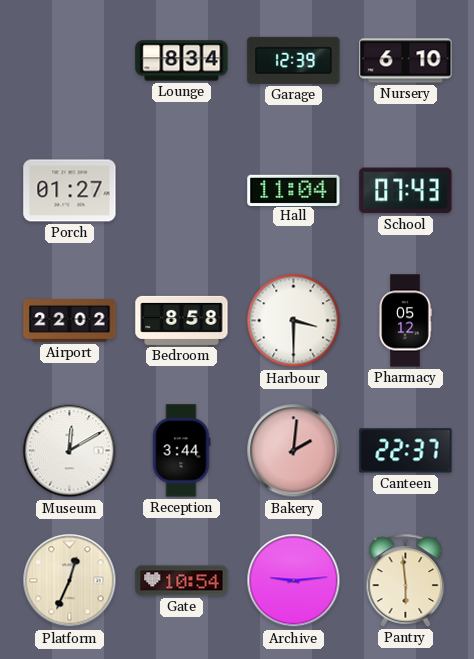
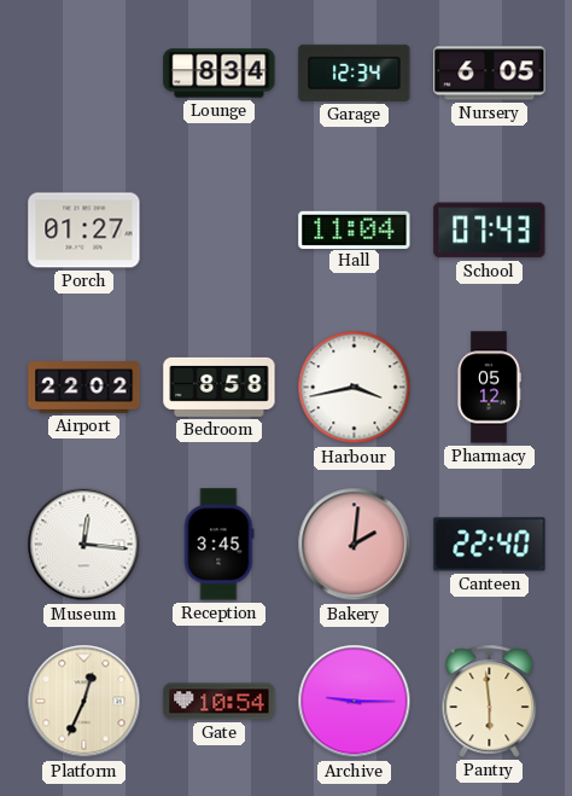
Garage: 12:39 -> 12:34
Nursery: 6:10 -> 6:05
Harbour: 3:30 -> 3:43
Museum: 12:10 -> 12:16
Reception: 3:44 -> 3:45
Canteen: 22:37 -> 22:40
Archive: 9:14 -> 9:15
